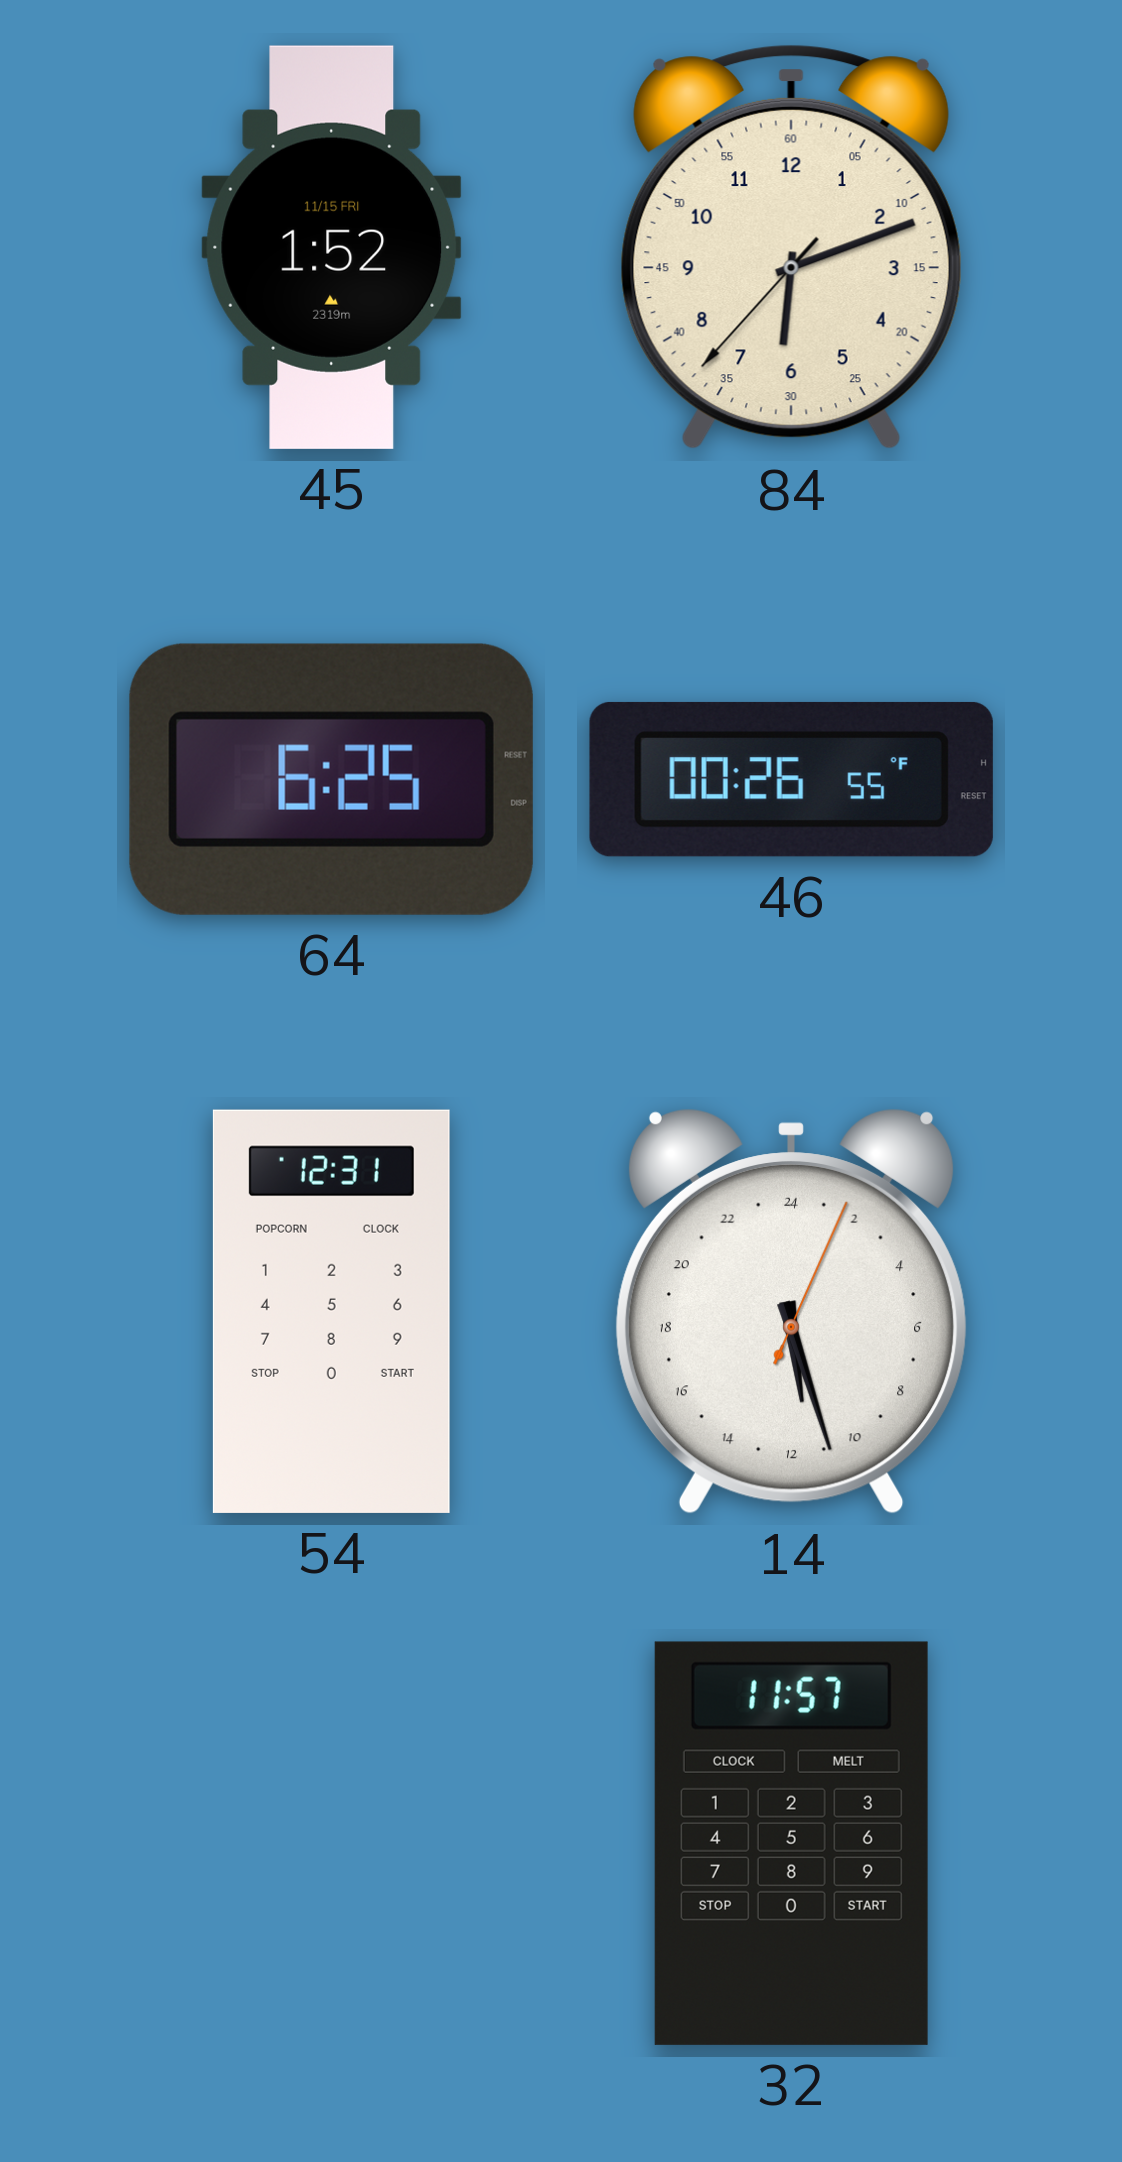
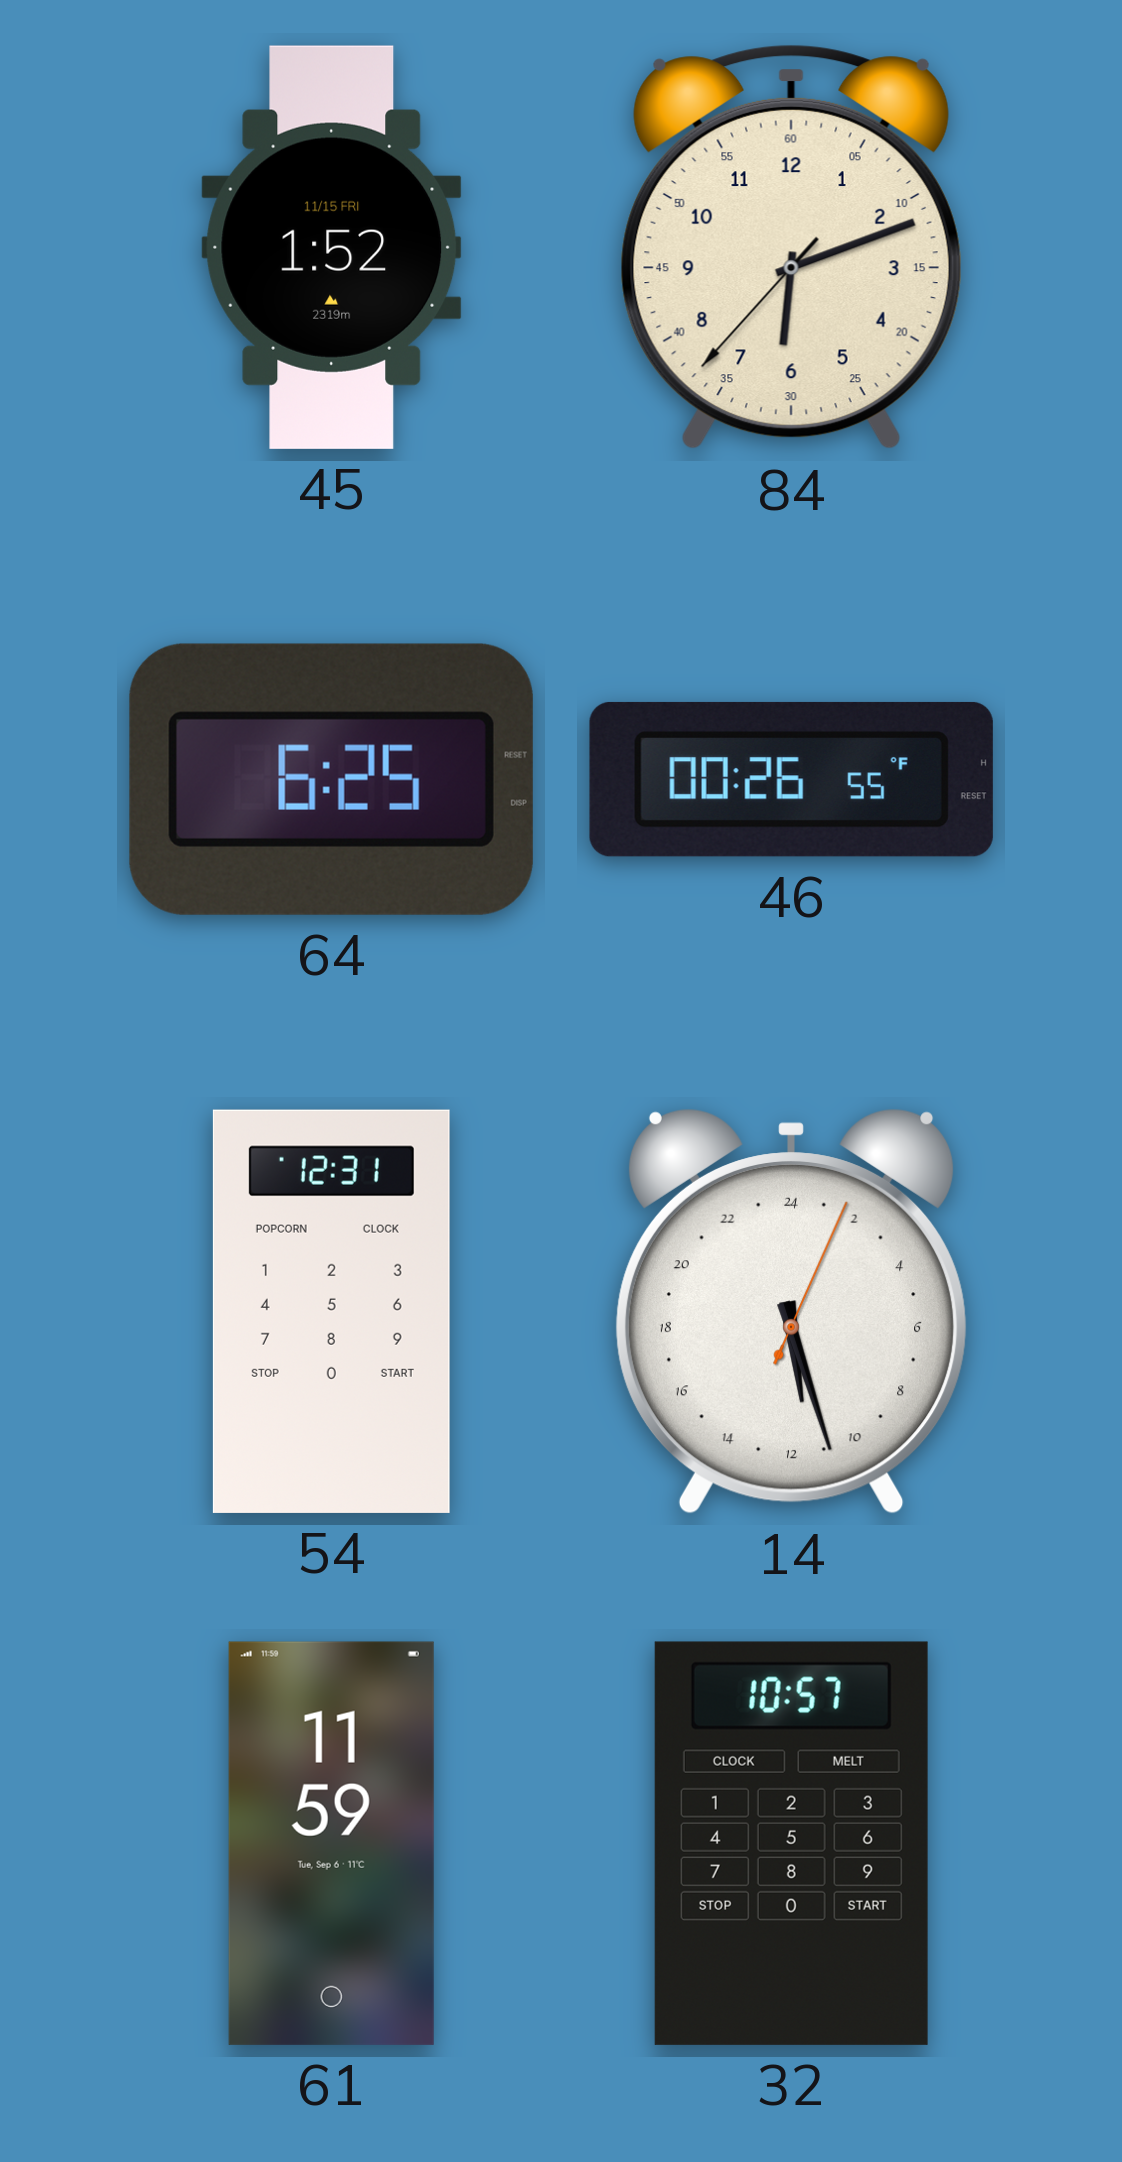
61: none -> 11:59
32: 11:57 -> 10:57
